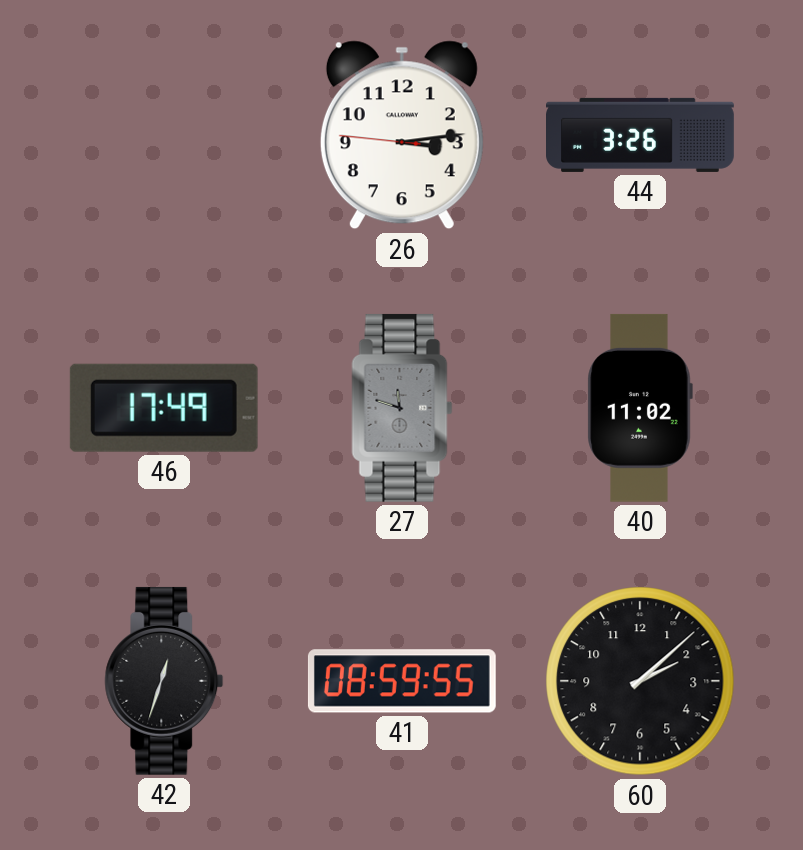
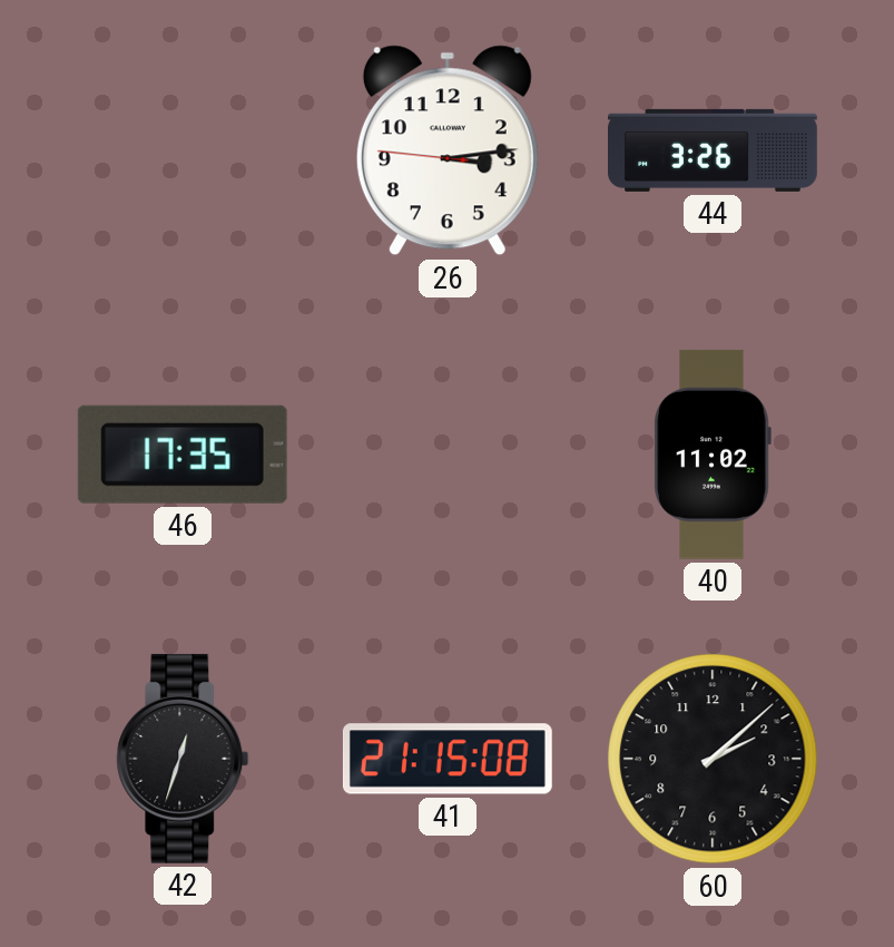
46: 17:49 -> 17:35
27: 11:48 -> none
41: 08:59 -> 21:15
